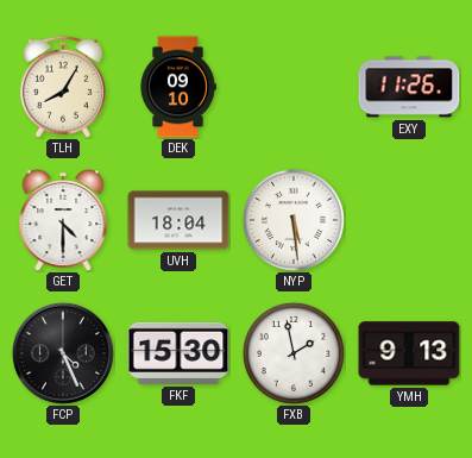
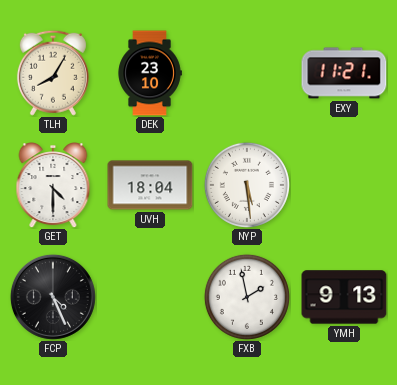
DEK: 09:10 -> 23:10
EXY: 11:26 -> 11:21
FKF: 15:30 -> none
